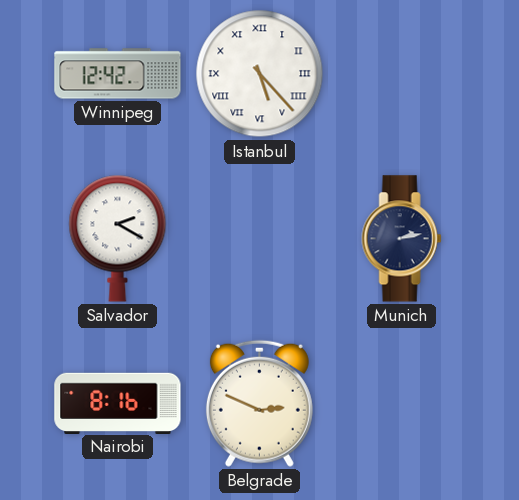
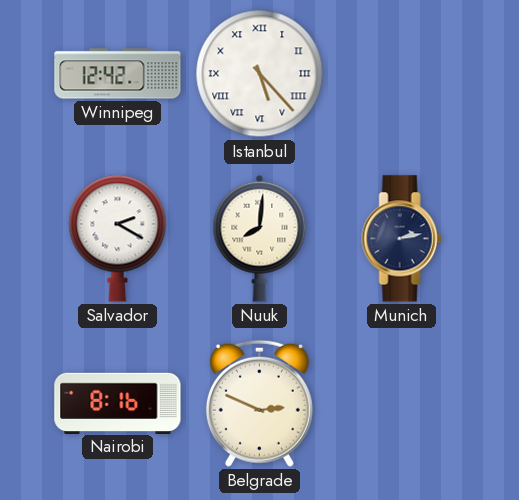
Nuuk: none -> 8:01
